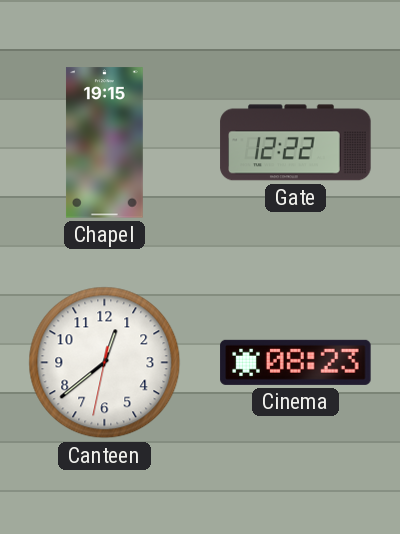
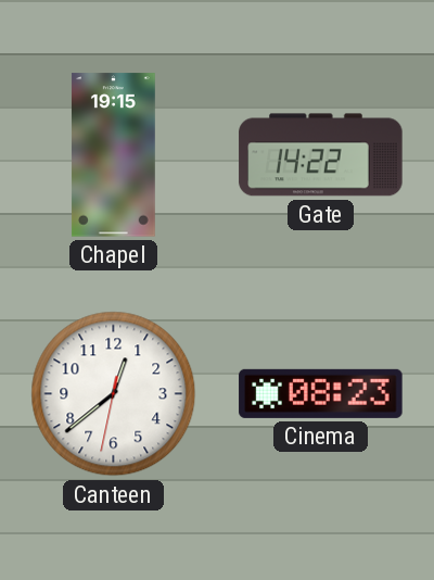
Gate: 12:22 -> 14:22
